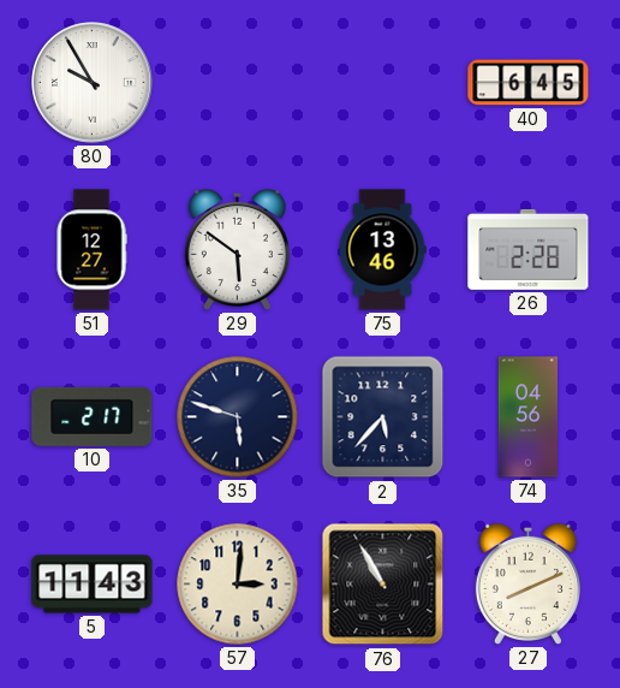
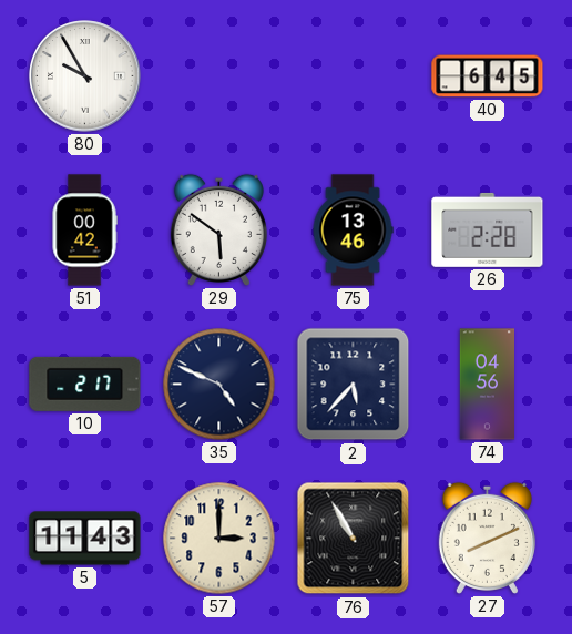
51: 12:27 -> 00:42
35: 5:48 -> 4:49
57: 3:01 -> 3:00
